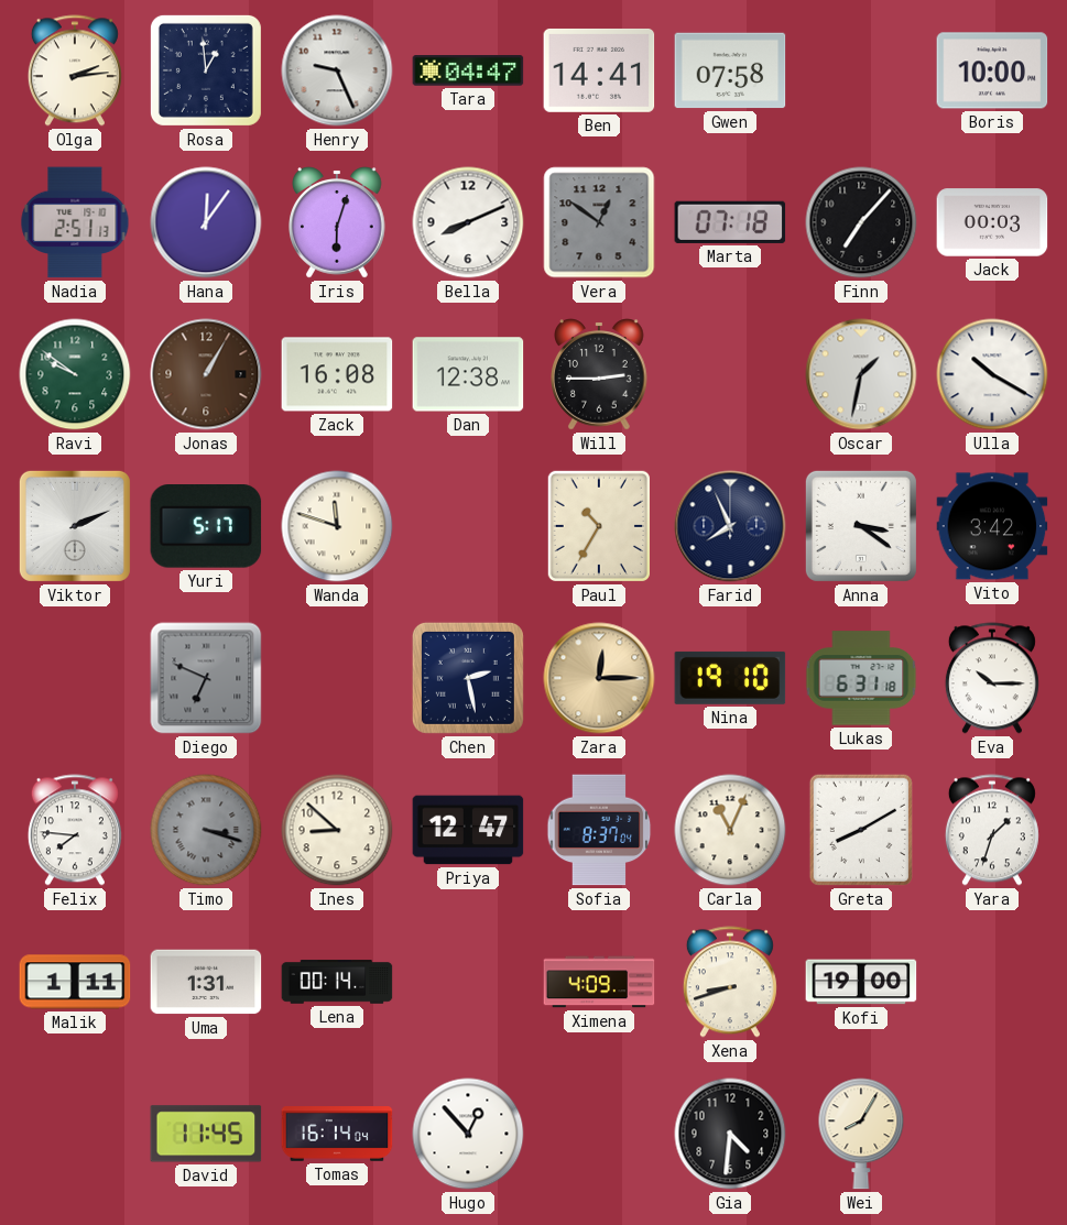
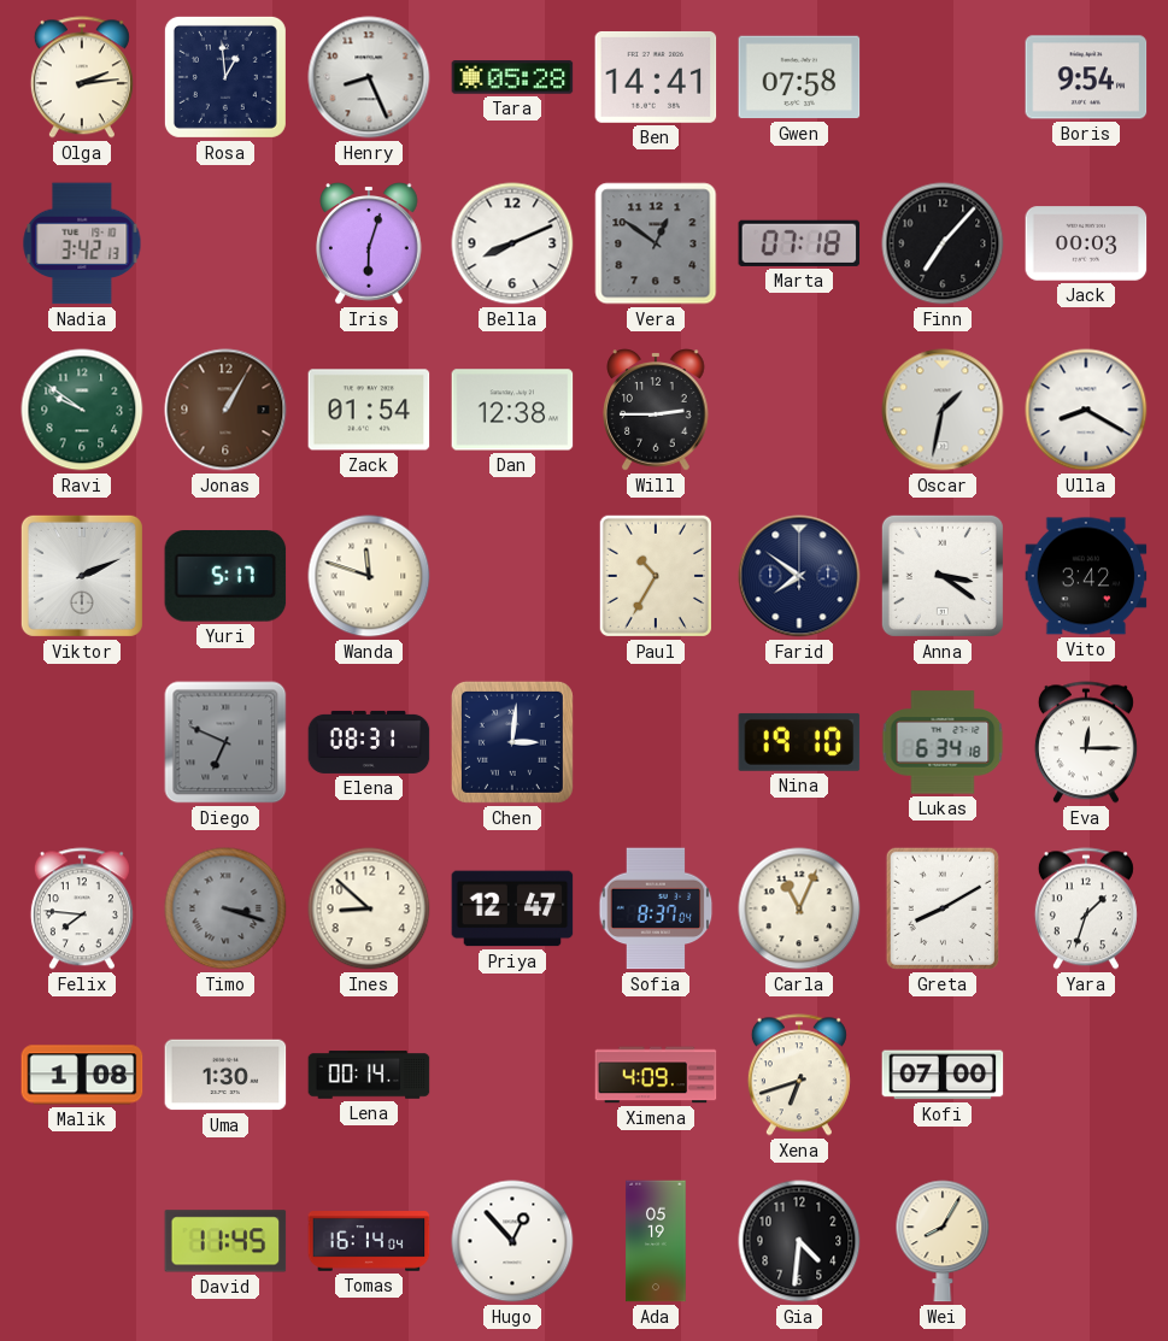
Henry: 9:26 -> 8:26
Tara: 04:47 -> 05:28
Boris: 10:00 -> 9:54
Nadia: 2:51 -> 3:42
Hana: 12:06 -> none
Zack: 16:08 -> 01:54
Ulla: 10:20 -> 8:20
Farid: 7:56 -> 7:51
Elena: none -> 08:31
Chen: 2:28 -> 3:01
Zara: 12:15 -> none
Lukas: 6:31 -> 6:34
Eva: 10:15 -> 12:15
Malik: 1:11 -> 1:08
Uma: 1:31 -> 1:30
Xena: 8:42 -> 6:42
Kofi: 19:00 -> 07:00
Ada: none -> 05:19
